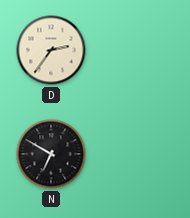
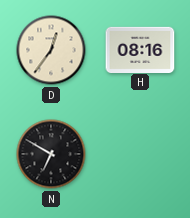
D: 2:36 -> 12:36
H: none -> 08:16
